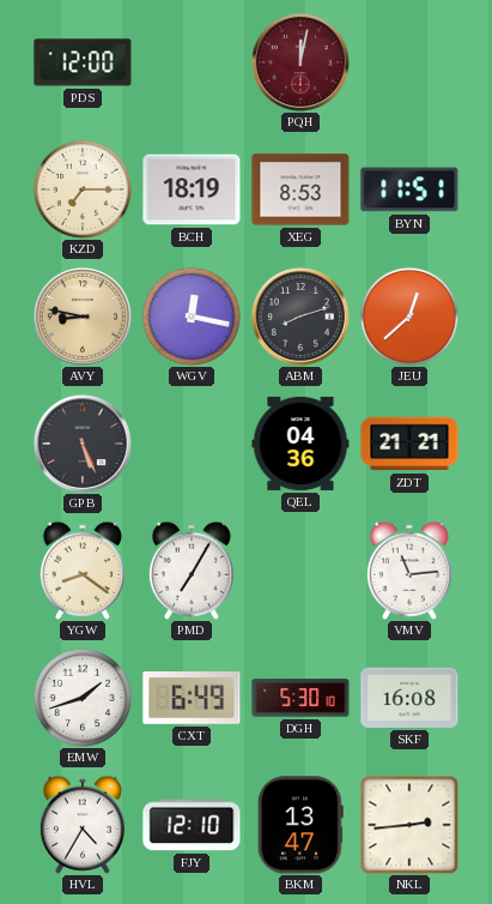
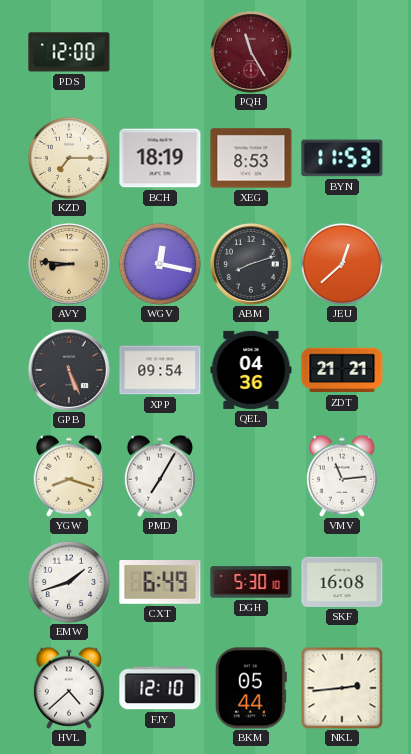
PQH: 12:02 -> 11:25
BYN: 11:51 -> 11:53
AVY: 8:47 -> 8:46
XPP: none -> 09:54
YGW: 8:21 -> 8:18
HVL: 4:35 -> 4:38
BKM: 13:47 -> 05:44
